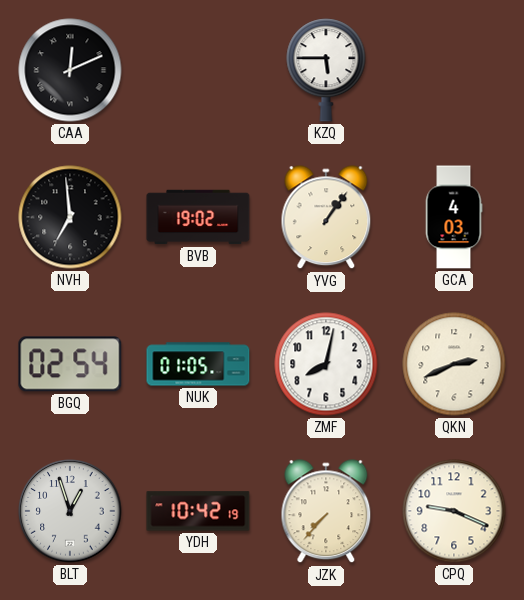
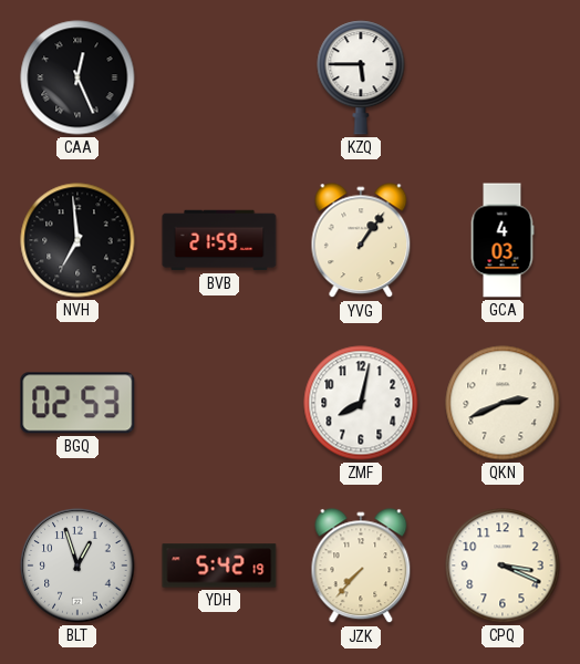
CAA: 12:11 -> 12:26
BVB: 19:02 -> 21:59
BGQ: 02:54 -> 02:53
NUK: 01:05 -> none
YDH: 10:42 -> 5:42
CPQ: 9:19 -> 3:19
